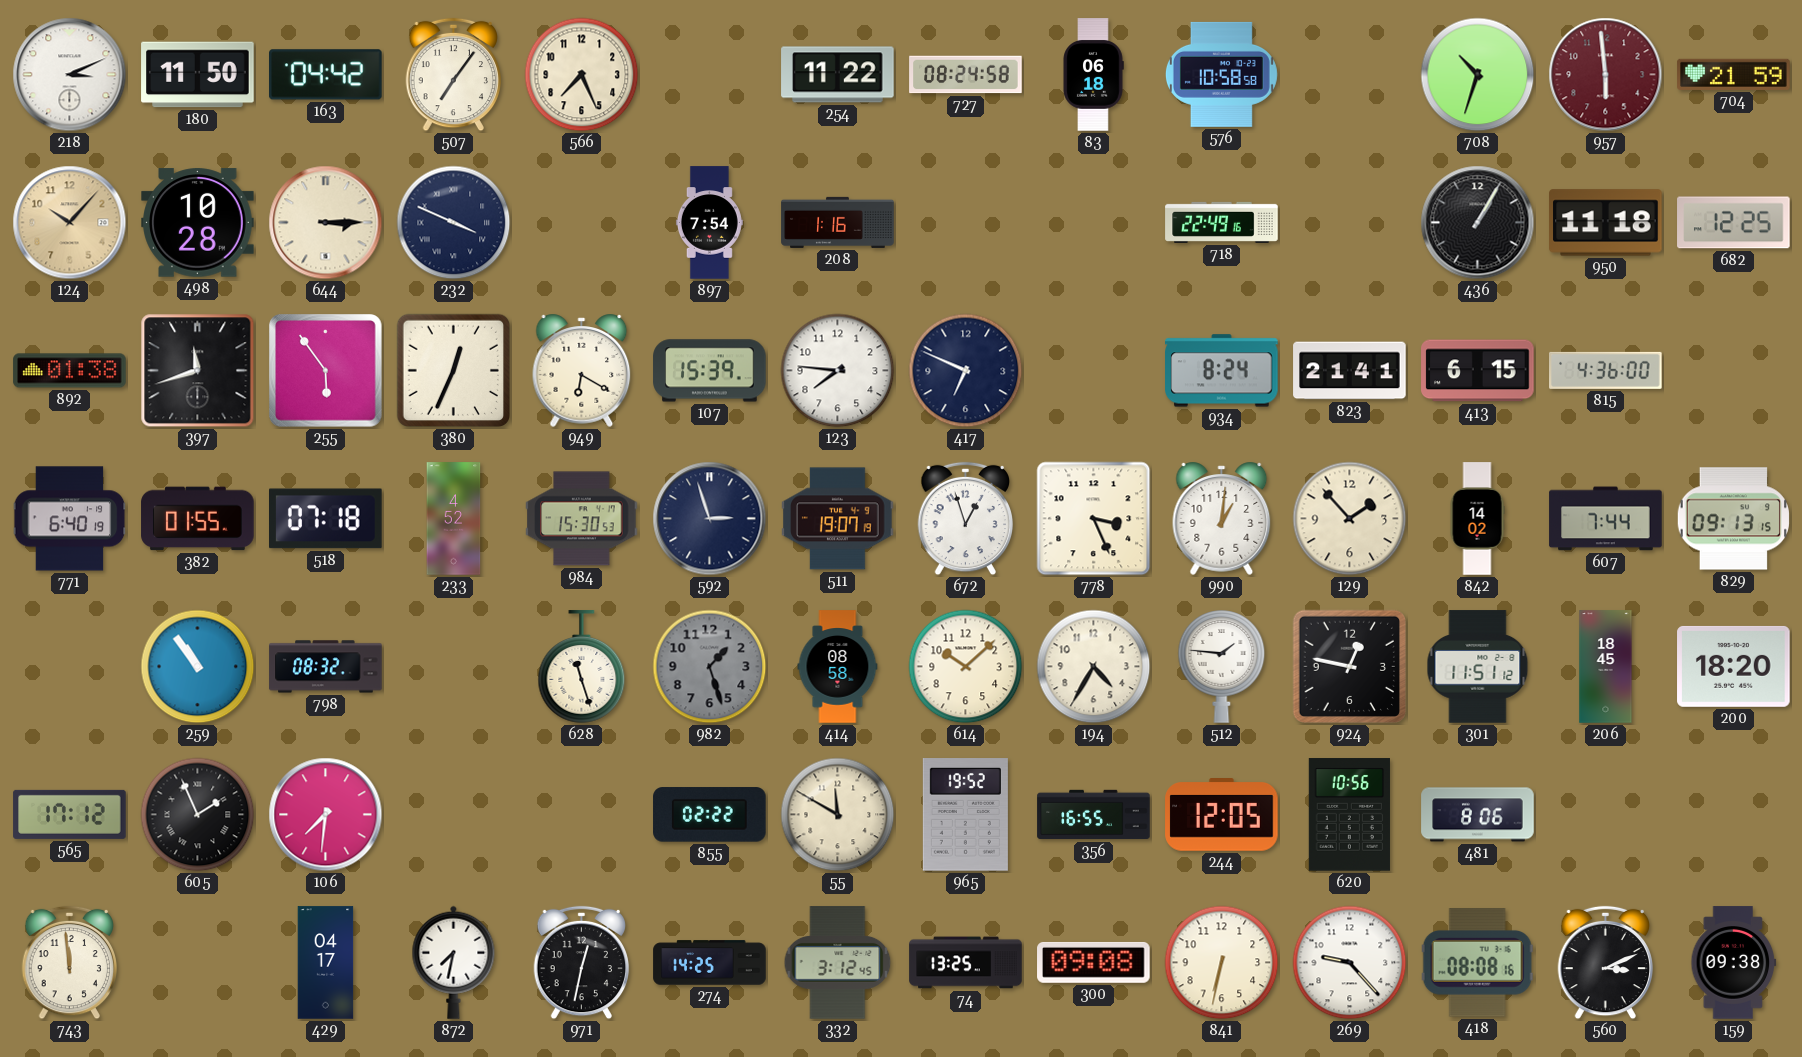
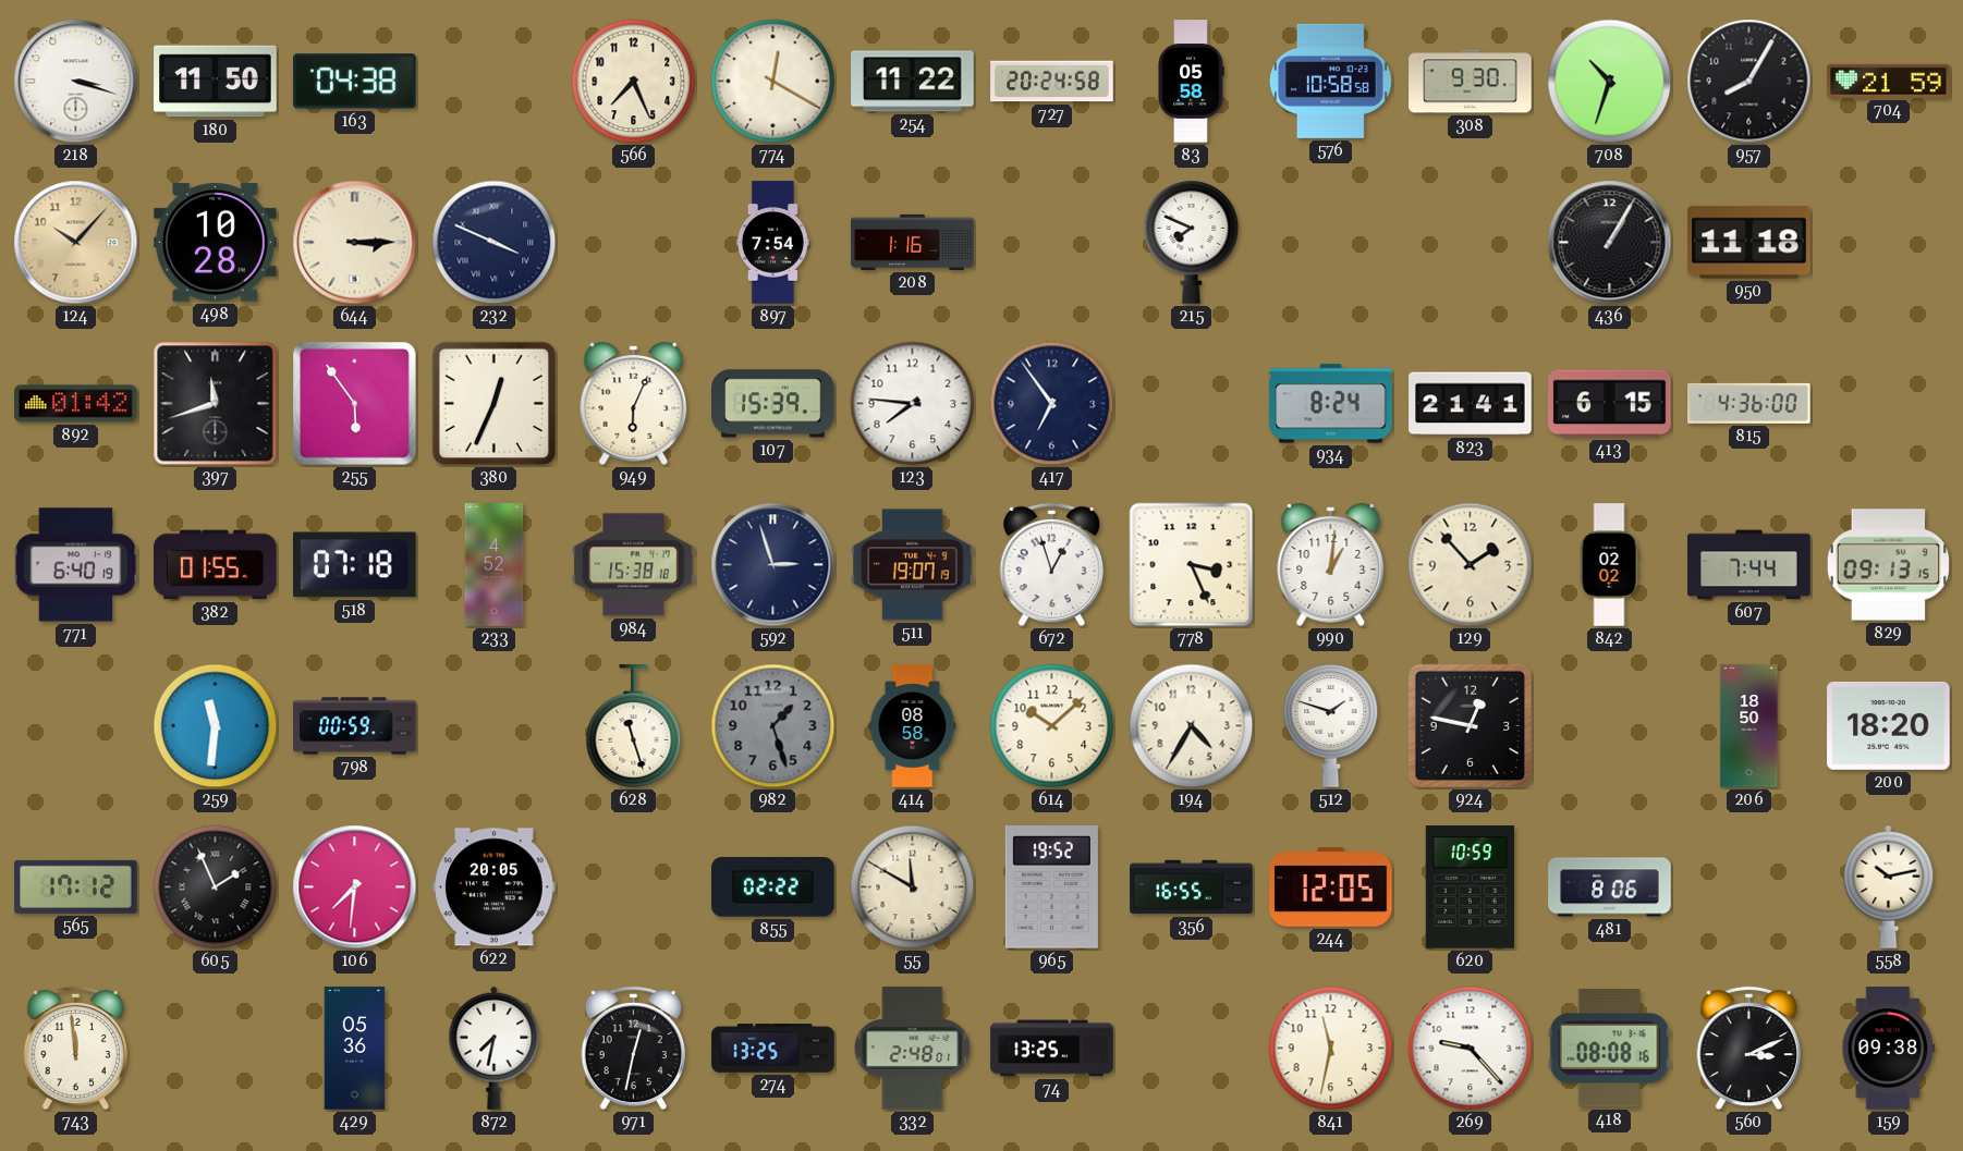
218: 3:11 -> 3:18
163: 04:42 -> 04:38
507: 7:06 -> none
774: none -> 12:20
727: 08:24 -> 20:24
83: 06:18 -> 05:58
308: none -> 9:30
957: 5:59 -> 8:05
957 dial: burgundy -> black
215: none -> 7:49
718: 22:49 -> none
682: 12:25 -> none
892: 01:38 -> 01:42
949: 6:20 -> 6:04
417: 6:49 -> 6:54
984: 15:30 -> 15:38
842: 14:02 -> 02:02
259: 10:54 -> 11:31
798: 08:32 -> 00:59
512: 1:46 -> 1:48
301: 11:51 -> none
206: 18:45 -> 18:50
622: none -> 20:05
620: 10:56 -> 10:59
558: none -> 10:13
429: 04:17 -> 05:36
274: 14:25 -> 13:25
332: 3:12 -> 2:48
300: 09:08 -> none
841: 6:32 -> 11:32
